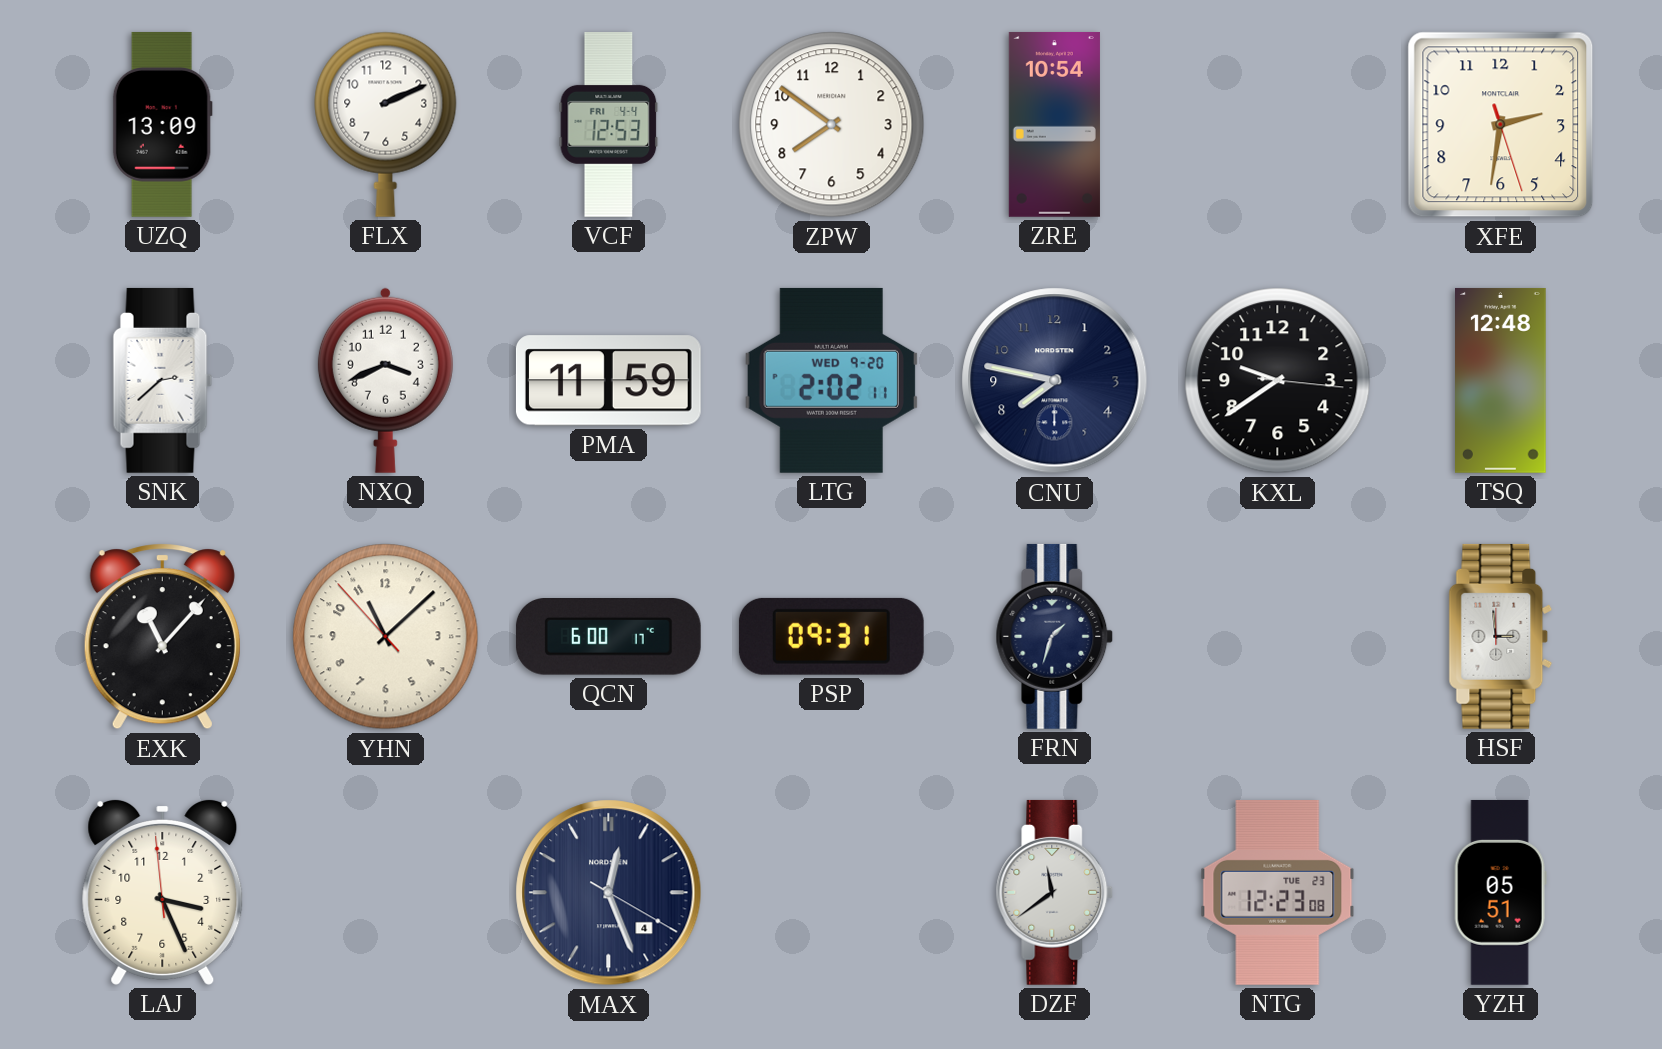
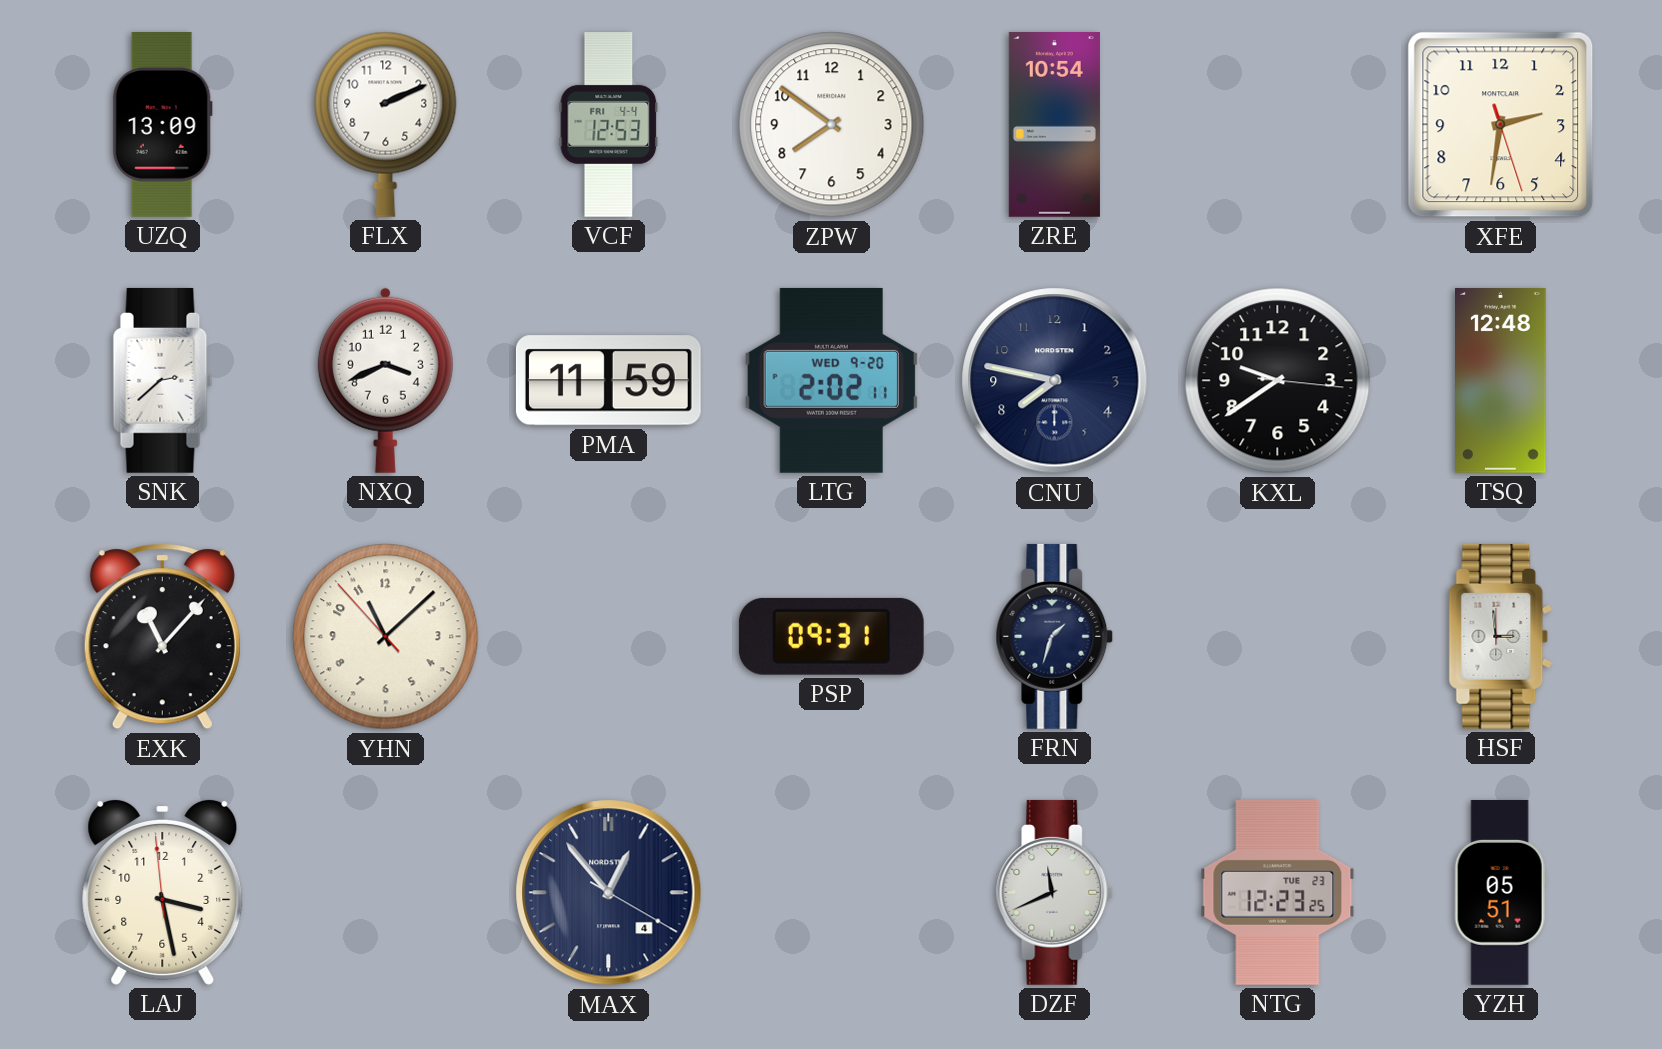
QCN: 6:00 -> none
LAJ: 3:25 -> 3:27
MAX: 12:26 -> 12:53
DZF: 11:39 -> 11:41
NTG: 12:23:08 -> 12:23:25
